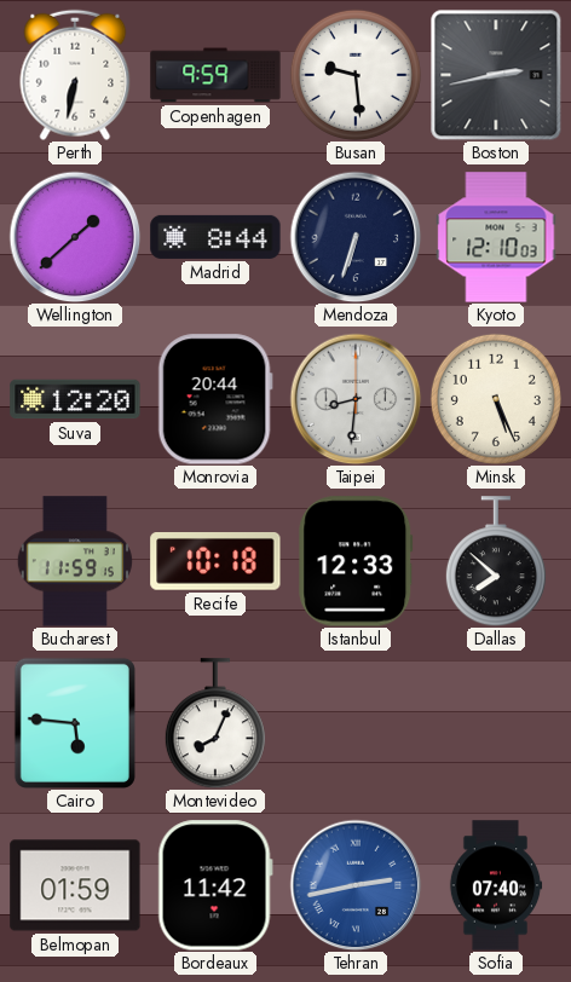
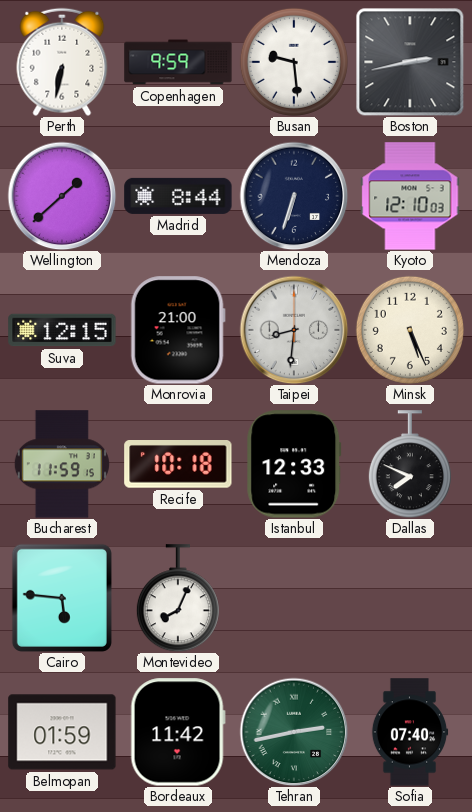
Suva: 12:20 -> 12:15
Monrovia: 20:44 -> 21:00
Dallas: 7:52 -> 7:49
Tehran dial: blue -> green
